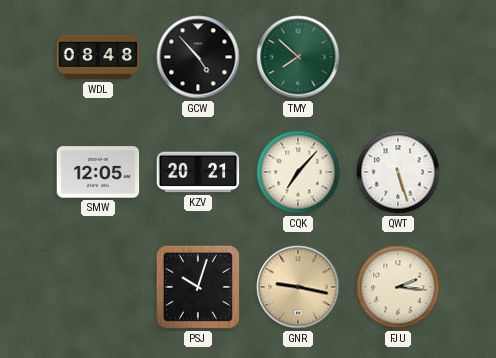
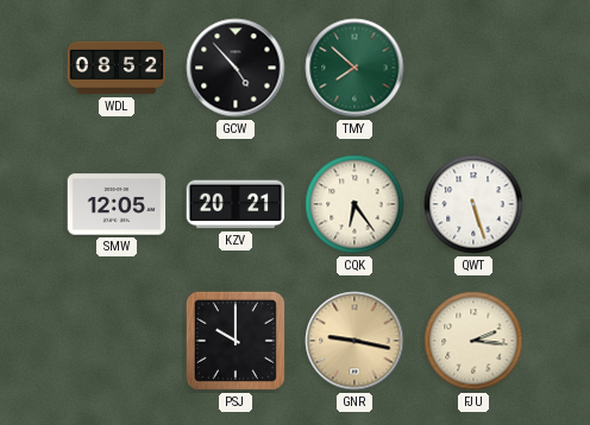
WDL: 08:48 -> 08:52
CQK: 7:07 -> 6:24
PSJ: 10:03 -> 10:00
